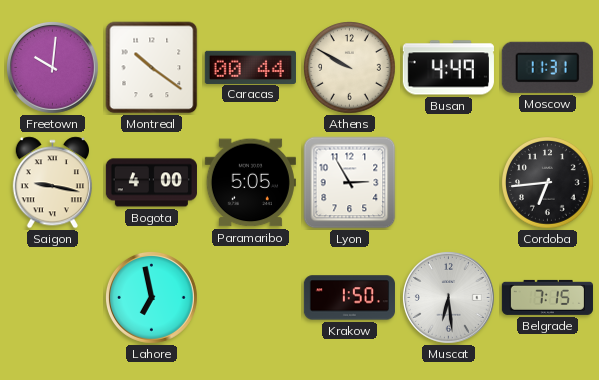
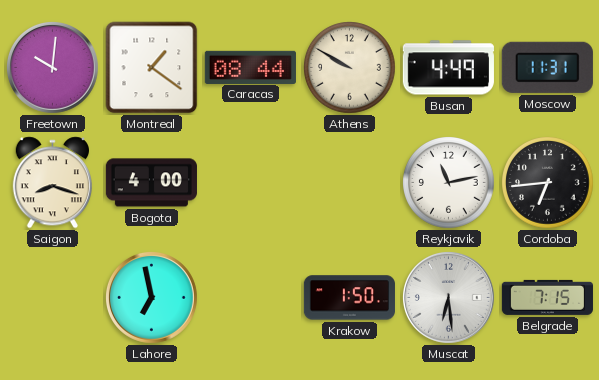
Montreal: 10:21 -> 1:21
Caracas: 00:44 -> 08:44
Saigon: 9:17 -> 8:18
Paramaribo: 5:05 -> none
Lyon: 2:55 -> none
Reykjavik: none -> 11:13
